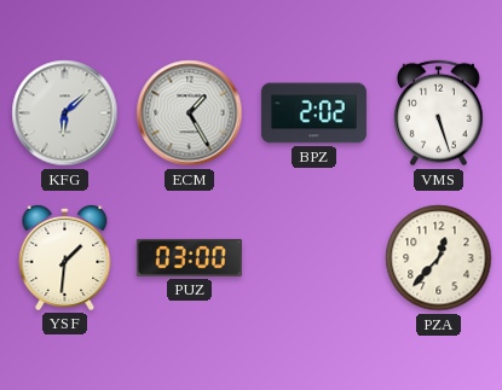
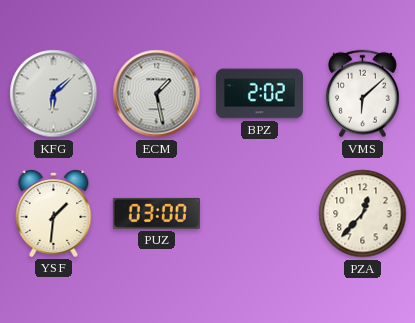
ECM: 1:25 -> 1:28
VMS: 5:27 -> 6:08
